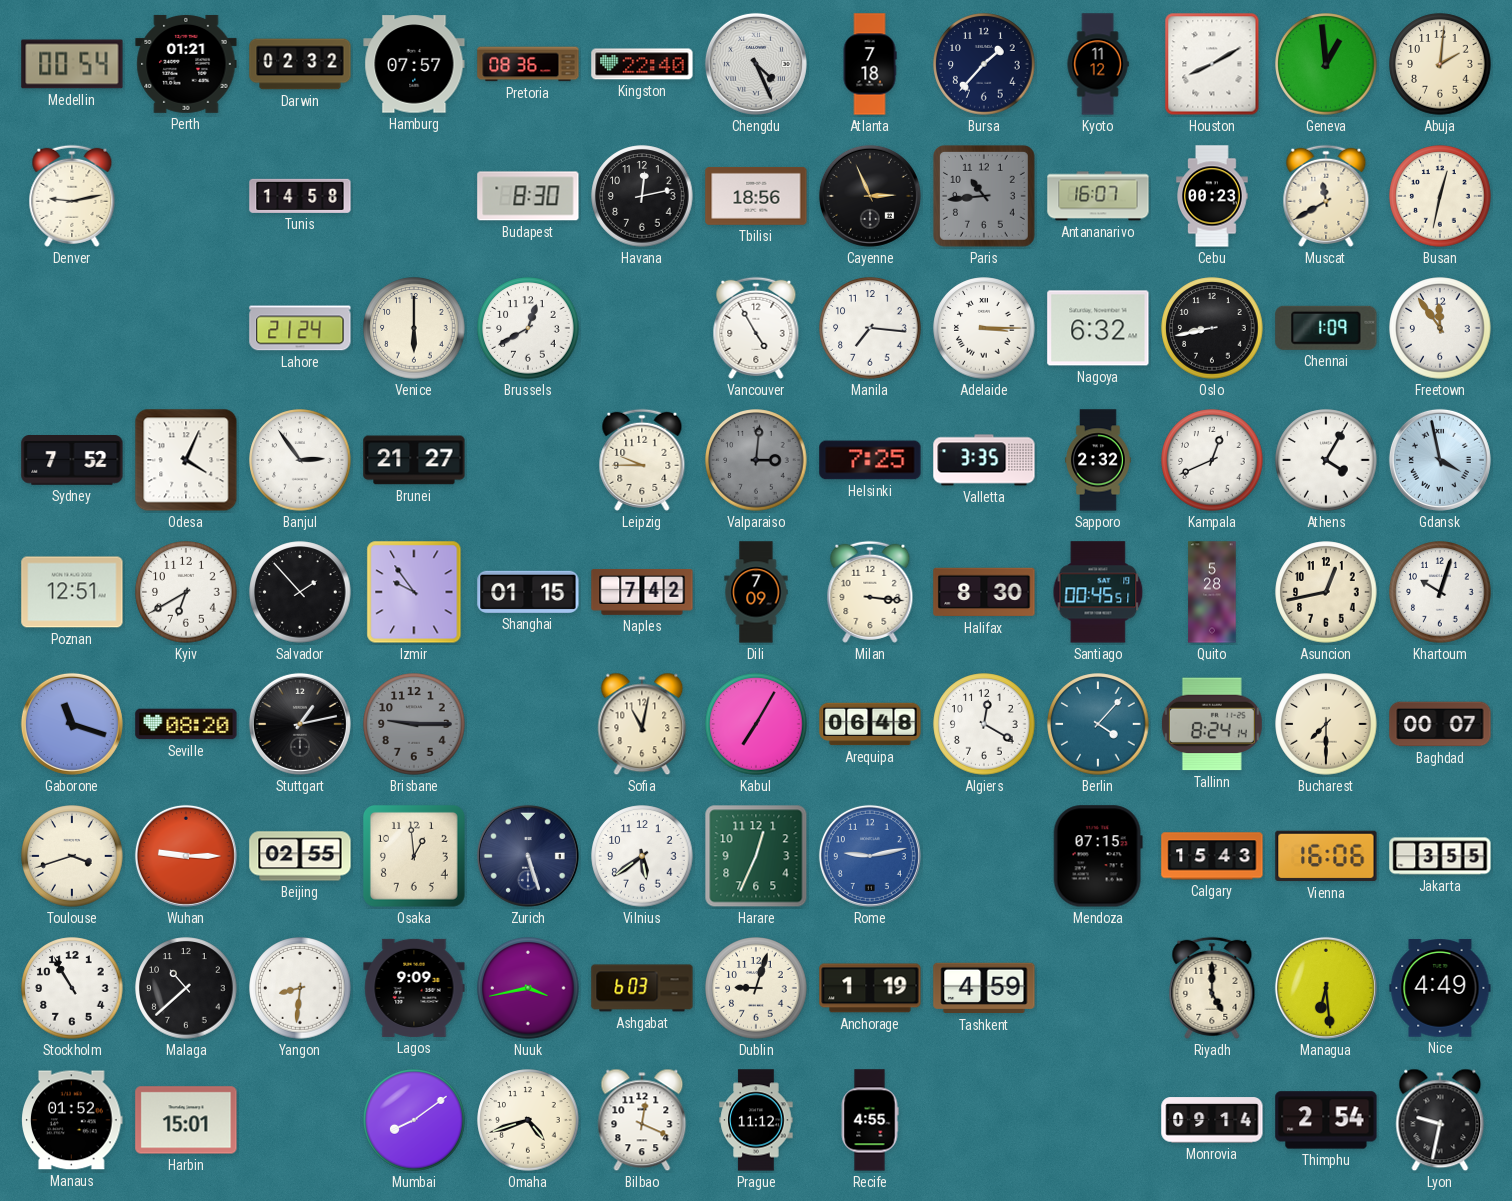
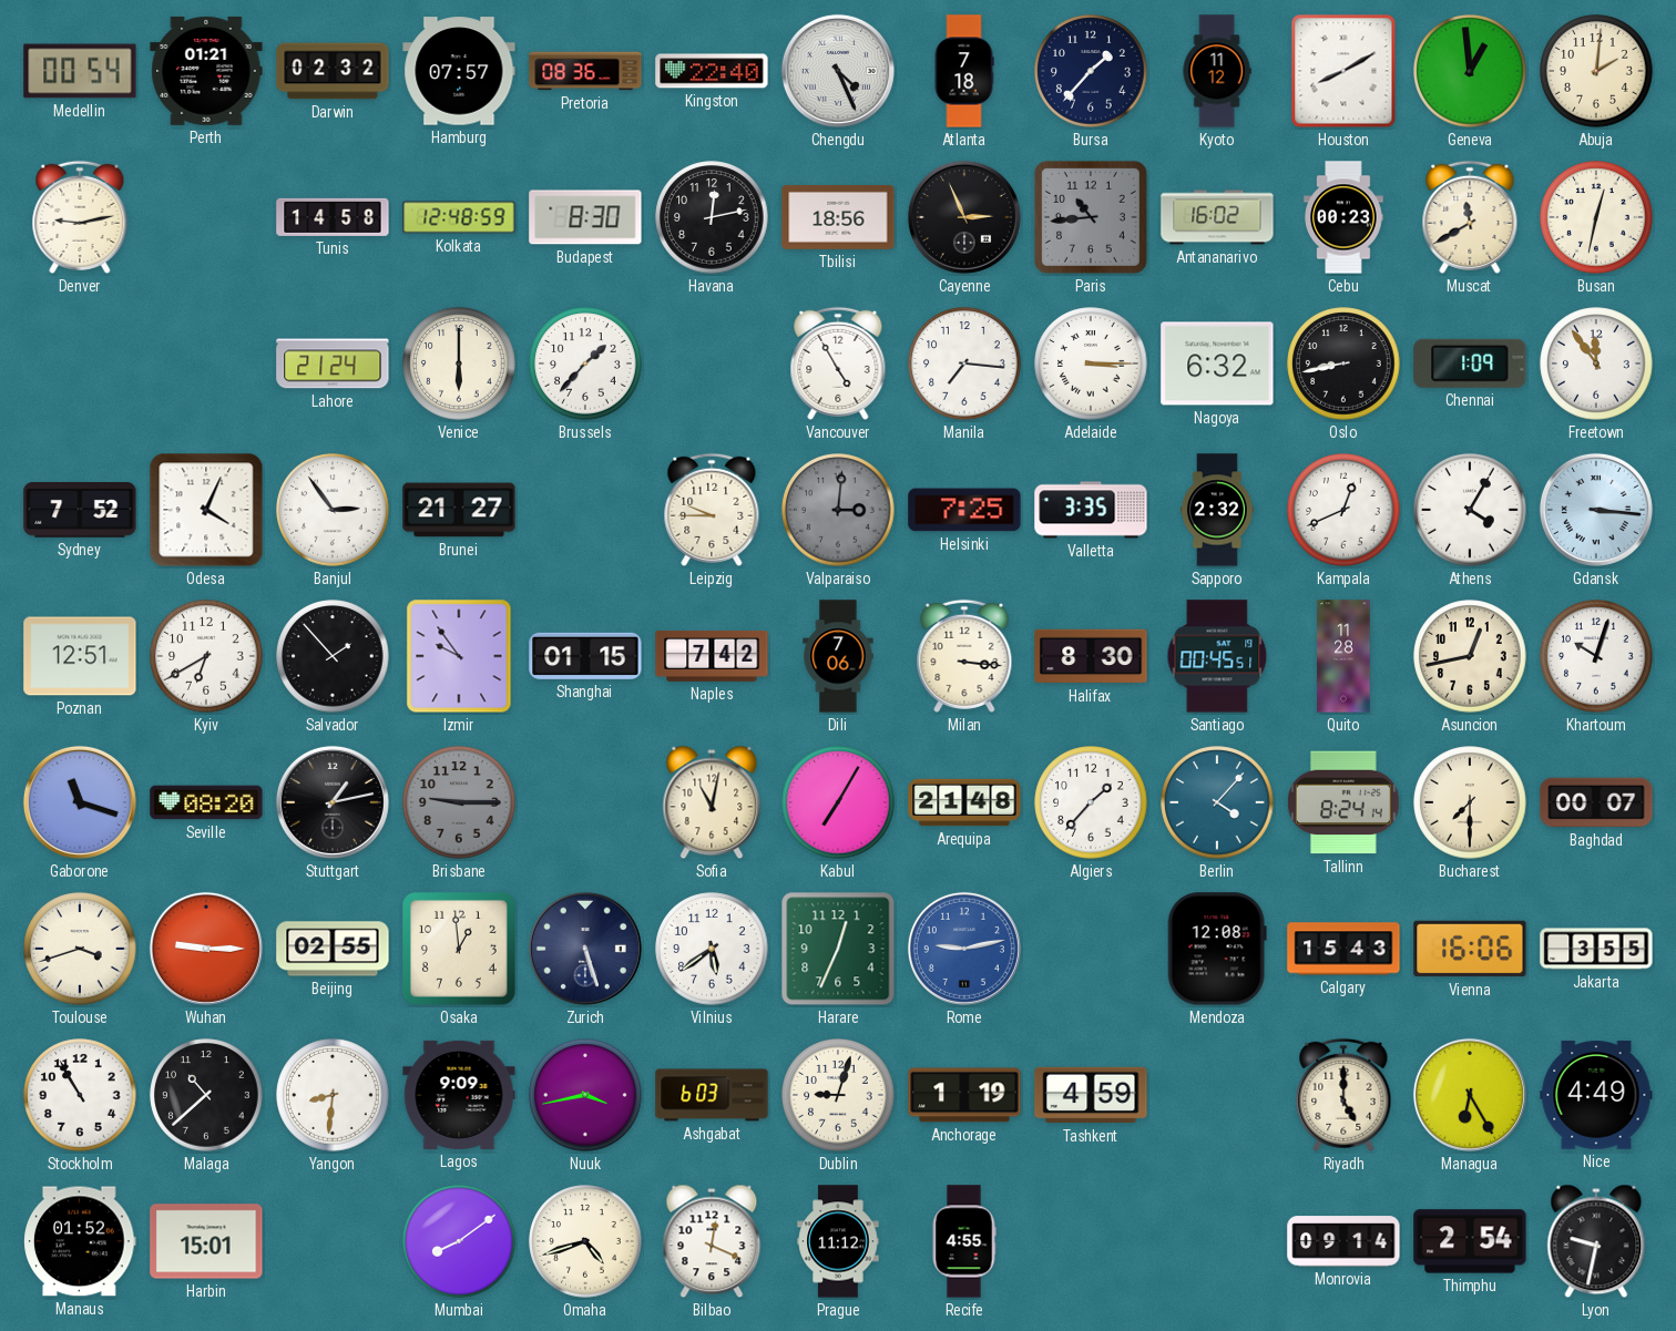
Kolkata: none -> 12:48
Antananarivo: 16:07 -> 16:02
Brussels: 12:40 -> 1:37
Gdansk: 3:58 -> 3:16
Dili: 7:09 -> 7:06
Quito: 5:28 -> 11:28
Arequipa: 06:48 -> 21:48
Algiers: 12:20 -> 1:37
Mendoza: 07:15 -> 12:08
Managua: 6:29 -> 6:25
